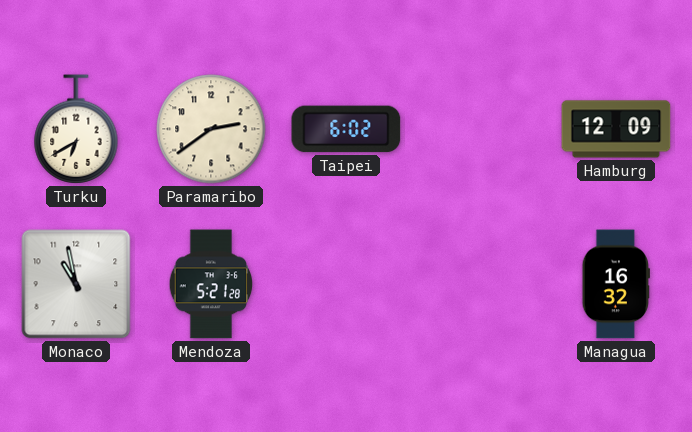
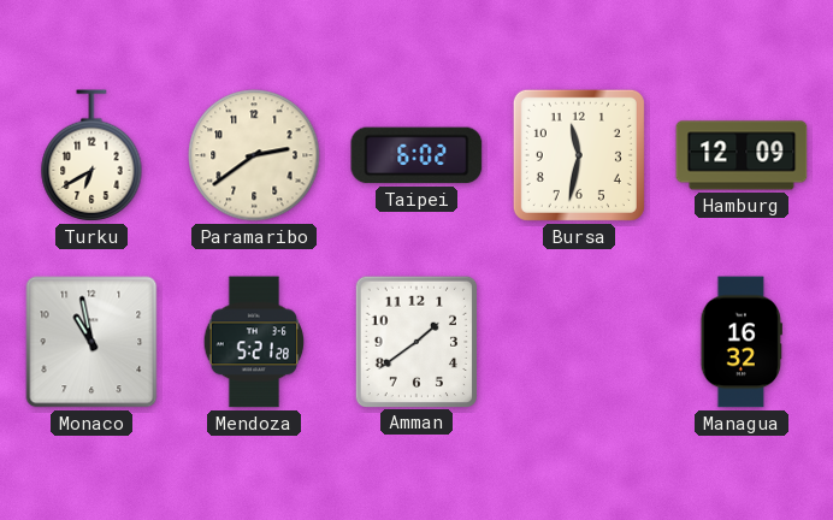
Bursa: none -> 11:32
Amman: none -> 1:39
